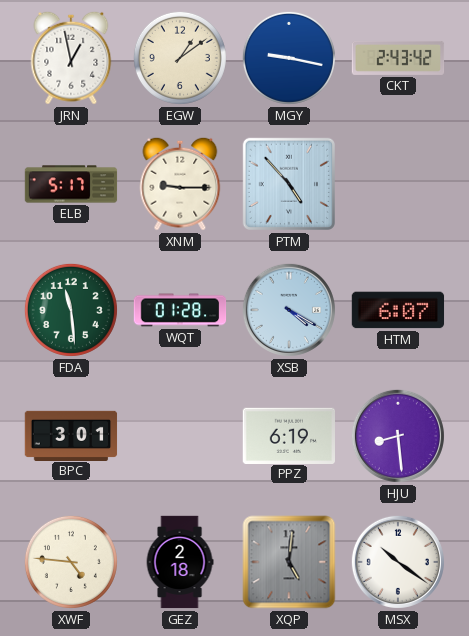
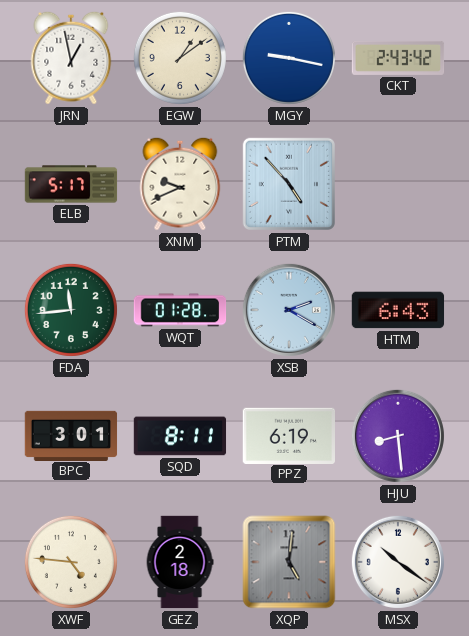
XNM: 9:15 -> 9:41
FDA: 11:29 -> 11:44
XSB: 4:20 -> 2:20
HTM: 6:07 -> 6:43
SQD: none -> 8:11
